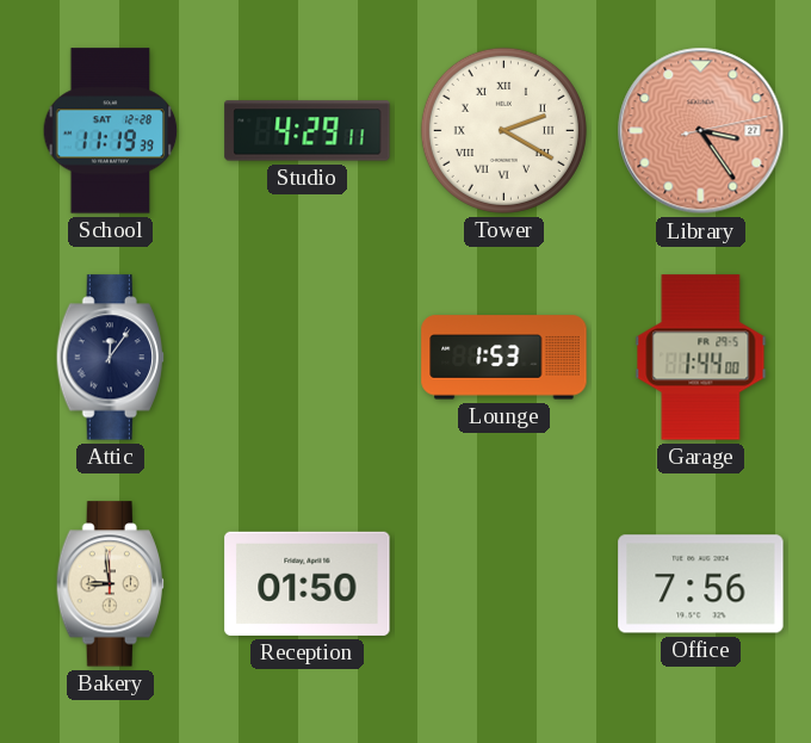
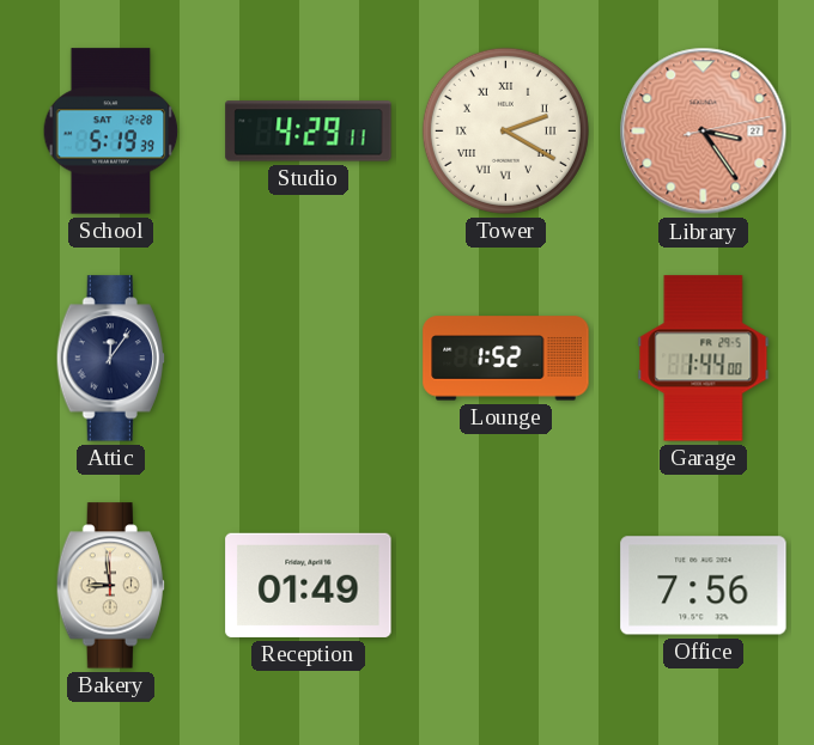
School: 11:19 -> 5:19
Lounge: 1:53 -> 1:52
Reception: 01:50 -> 01:49
